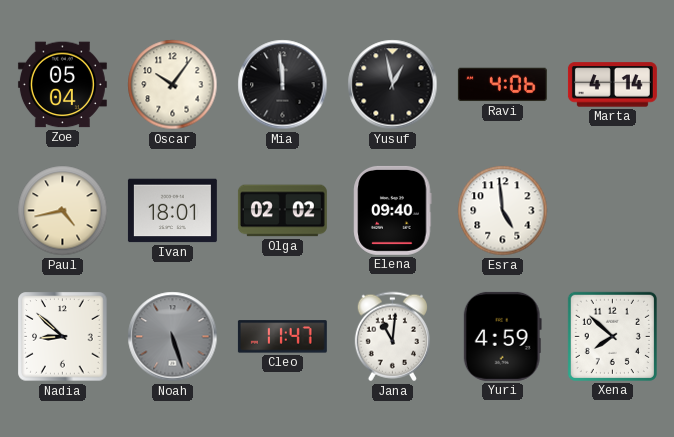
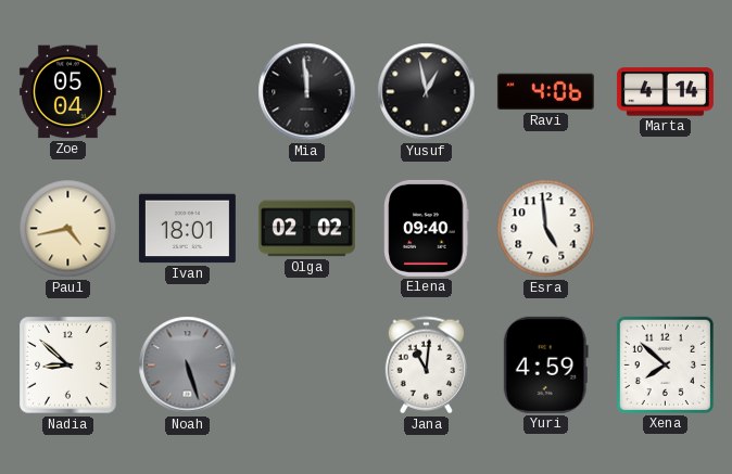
Oscar: 10:06 -> none
Cleo: 11:47 -> none
